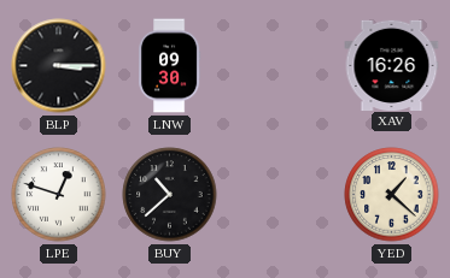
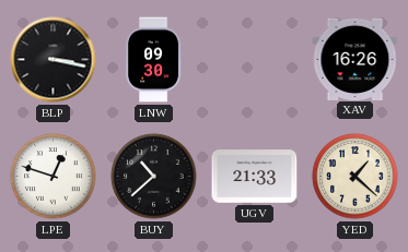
BLP: 3:15 -> 3:17
UGV: none -> 21:33
